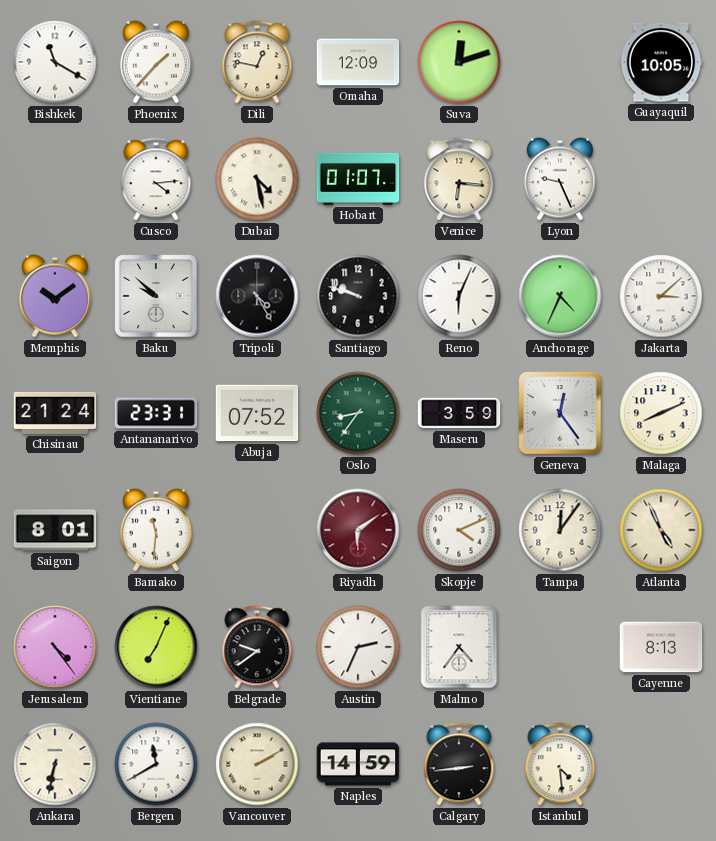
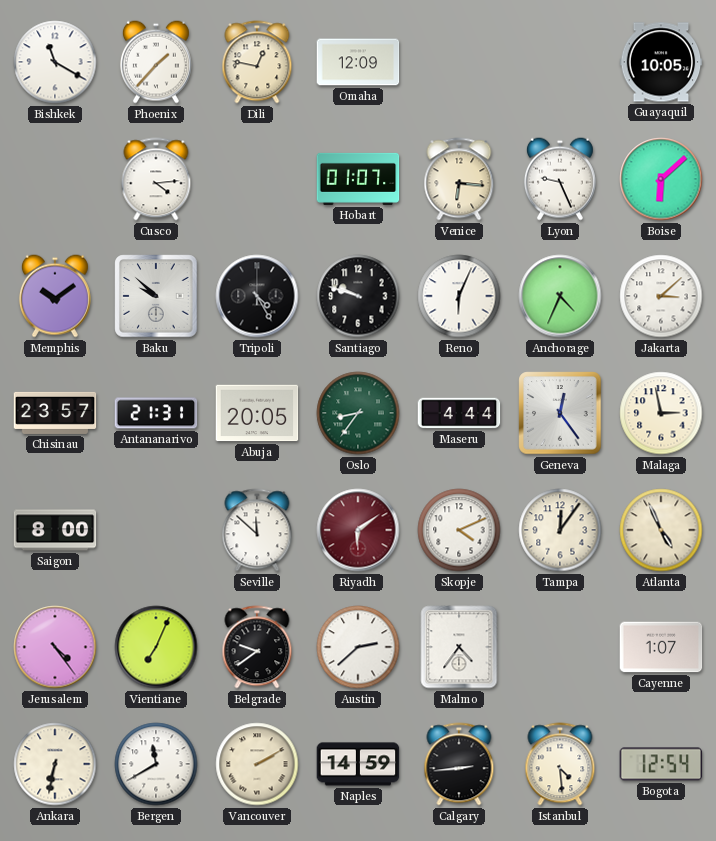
Suva: 12:12 -> none
Dubai: 4:28 -> none
Boise: none -> 6:08
Chisinau: 21:24 -> 23:57
Antananarivo: 23:31 -> 21:31
Abuja: 07:52 -> 20:05
Maseru: 3:59 -> 4:44
Malaga: 8:11 -> 2:58
Saigon: 8:01 -> 8:00
Bamako: 11:31 -> none
Seville: none -> 11:52
Austin: 2:34 -> 2:38
Cayenne: 8:13 -> 1:07
Bogota: none -> 12:54
